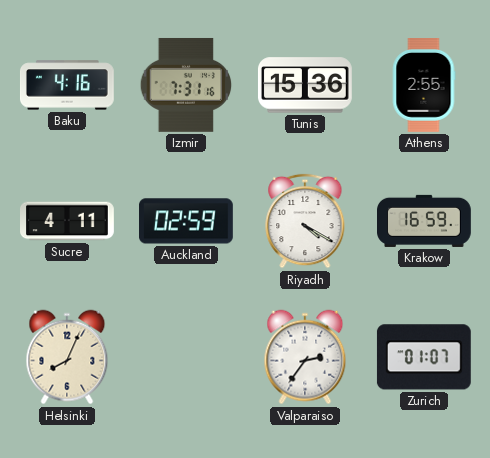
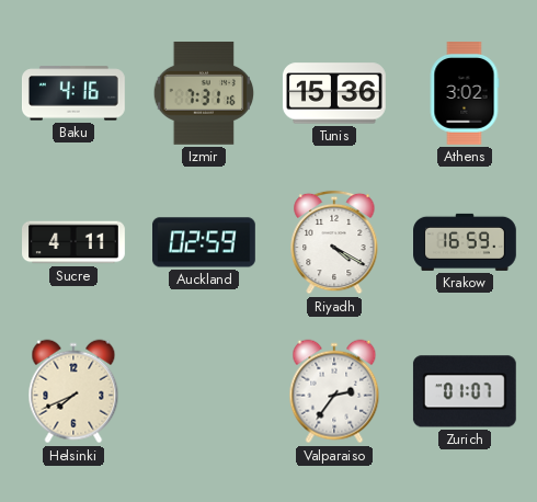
Athens: 2:55 -> 3:02
Helsinki: 8:04 -> 7:41
